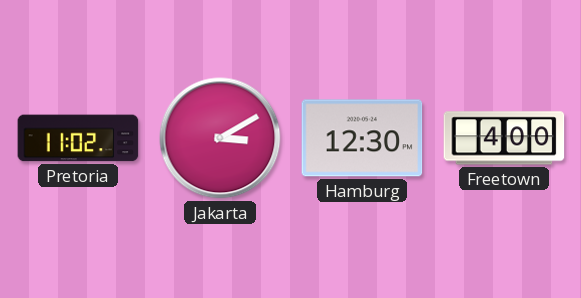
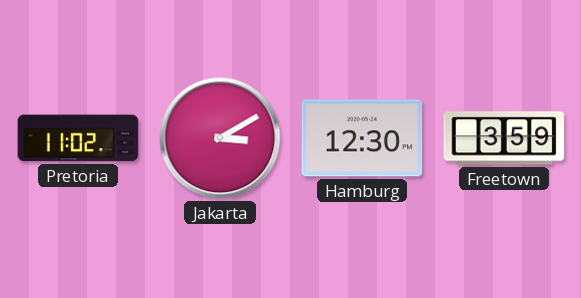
Freetown: 4:00 -> 3:59
